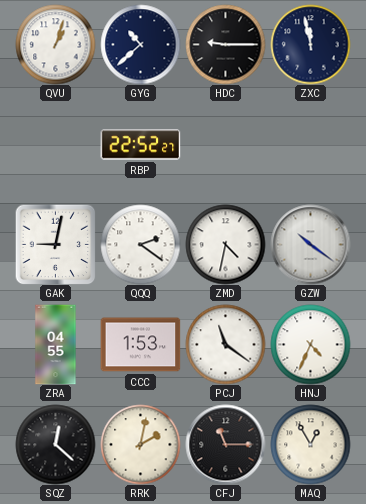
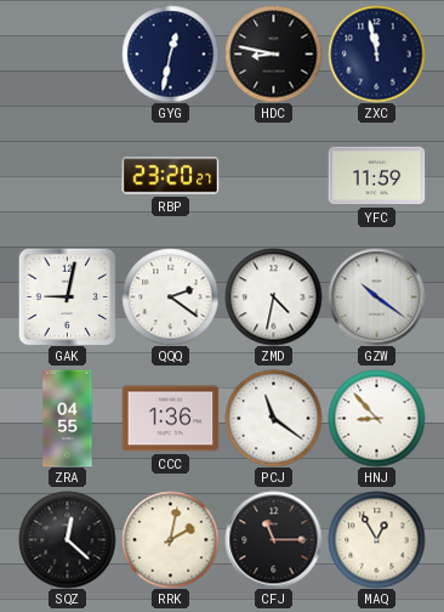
QVU: 1:03 -> none
GYG: 10:38 -> 12:32
HDC: 9:15 -> 8:47
RBP: 22:52 -> 23:20
YFC: none -> 11:59
CCC: 1:53 -> 1:36
HNJ: 4:34 -> 8:53
